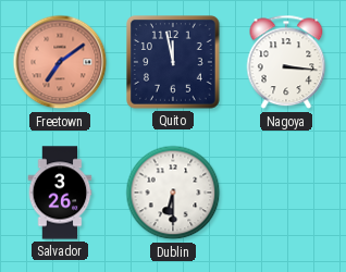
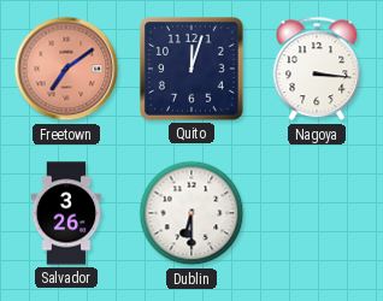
Quito: 11:58 -> 12:03
